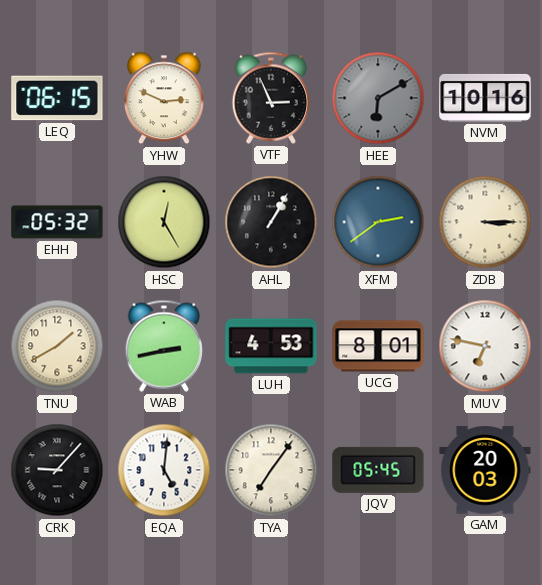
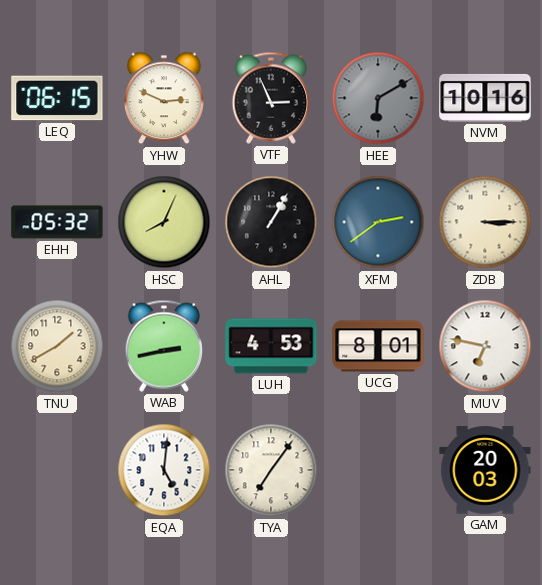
HSC: 12:25 -> 8:04
CRK: 9:07 -> none
JQV: 05:45 -> none
